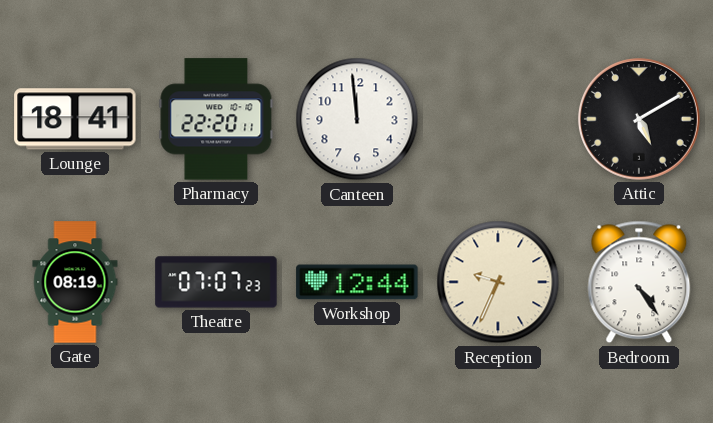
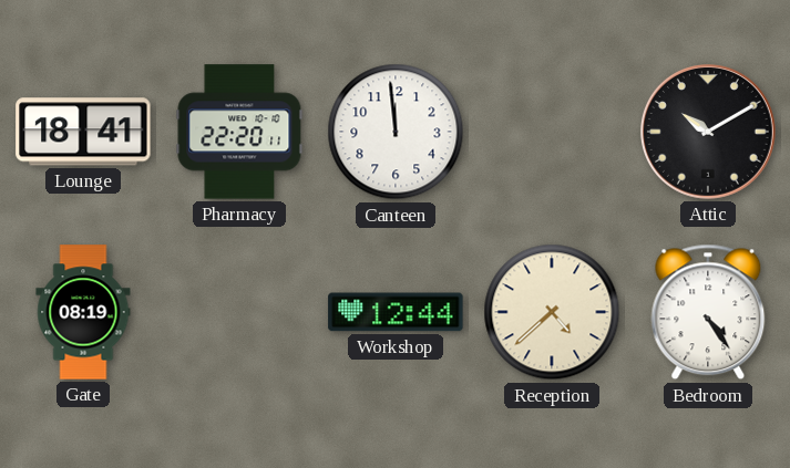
Attic: 5:10 -> 10:10
Theatre: 07:07 -> none
Reception: 9:34 -> 4:38
